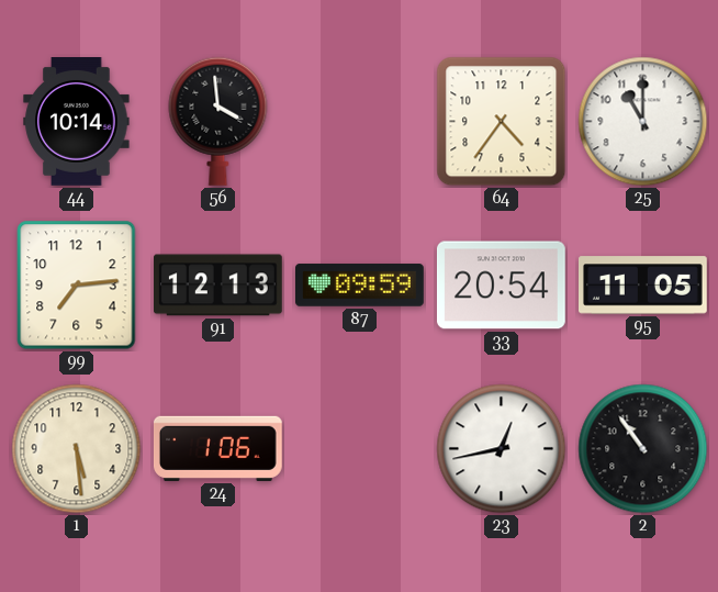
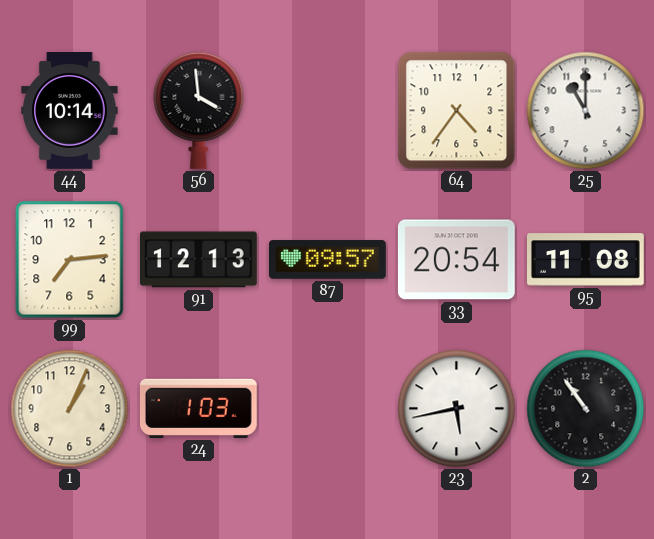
87: 09:59 -> 09:57
95: 11:05 -> 11:08
1: 5:29 -> 1:04
24: 1:06 -> 1:03
23: 12:43 -> 5:43
